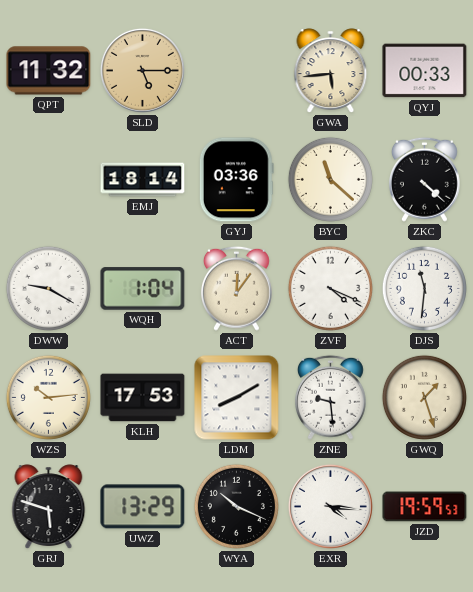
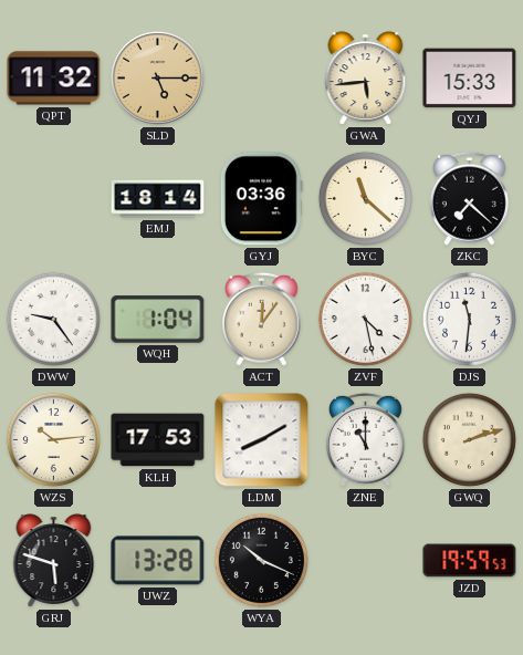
QYJ: 00:33 -> 15:33
ZKC: 4:22 -> 7:22
DWW: 9:20 -> 9:24
ZVF: 4:19 -> 4:28
ZNE: 9:29 -> 11:00
GWQ: 1:27 -> 2:12
UWZ: 13:29 -> 13:28
EXR: 4:16 -> none
